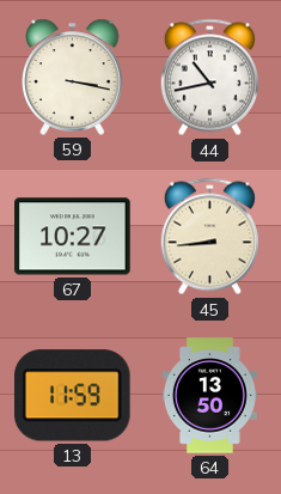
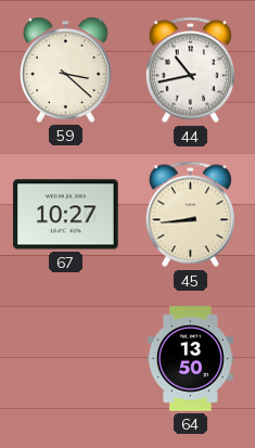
59: 3:17 -> 3:22
13: 11:59 -> none
